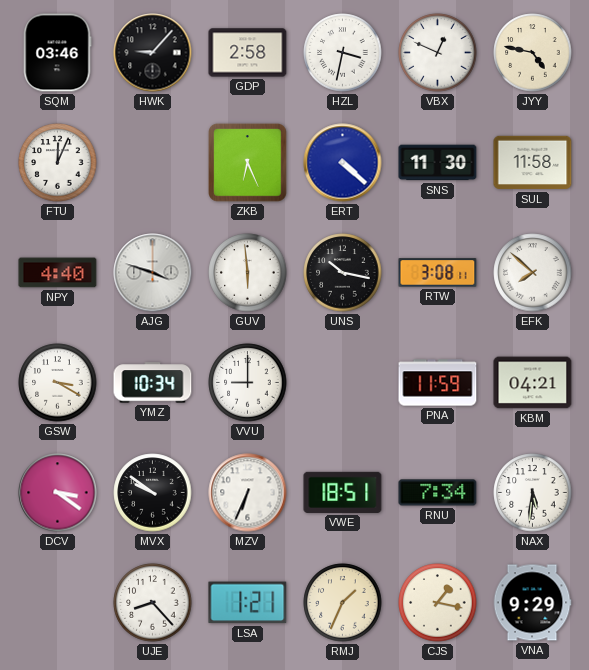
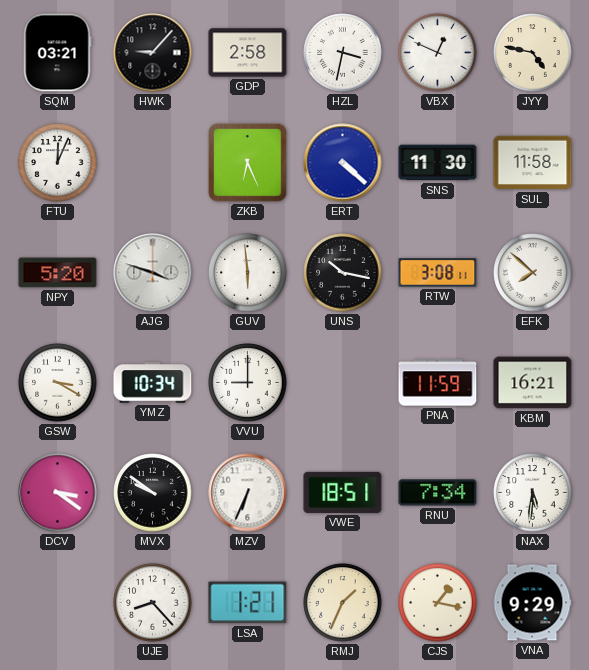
SQM: 03:46 -> 03:21
NPY: 4:40 -> 5:20
KBM: 04:21 -> 16:21
